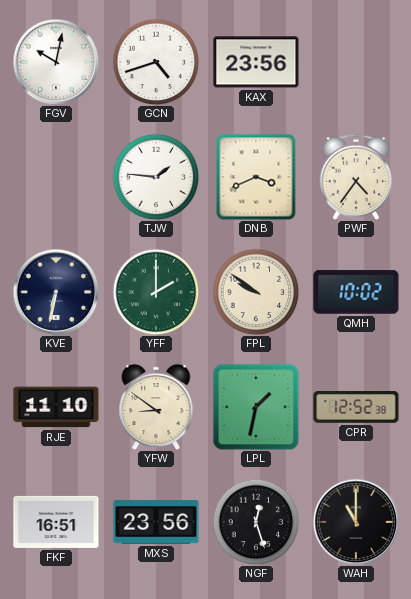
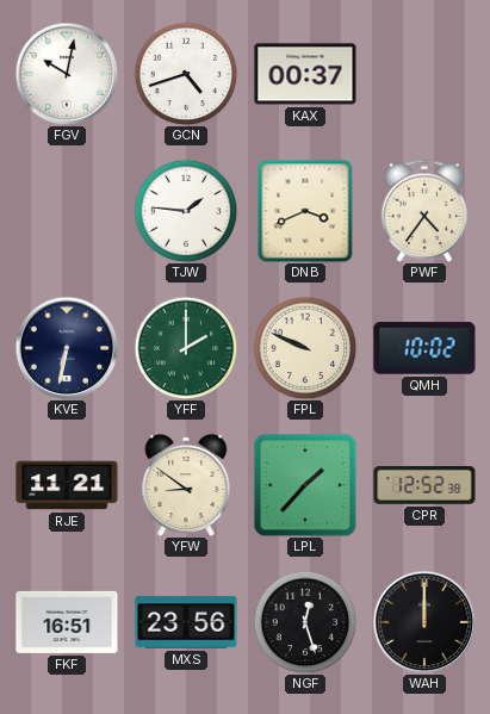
KAX: 23:56 -> 00:37
FPL: 9:51 -> 9:49
RJE: 11:10 -> 11:21
LPL: 1:32 -> 1:37
WAH: 11:00 -> 12:00
